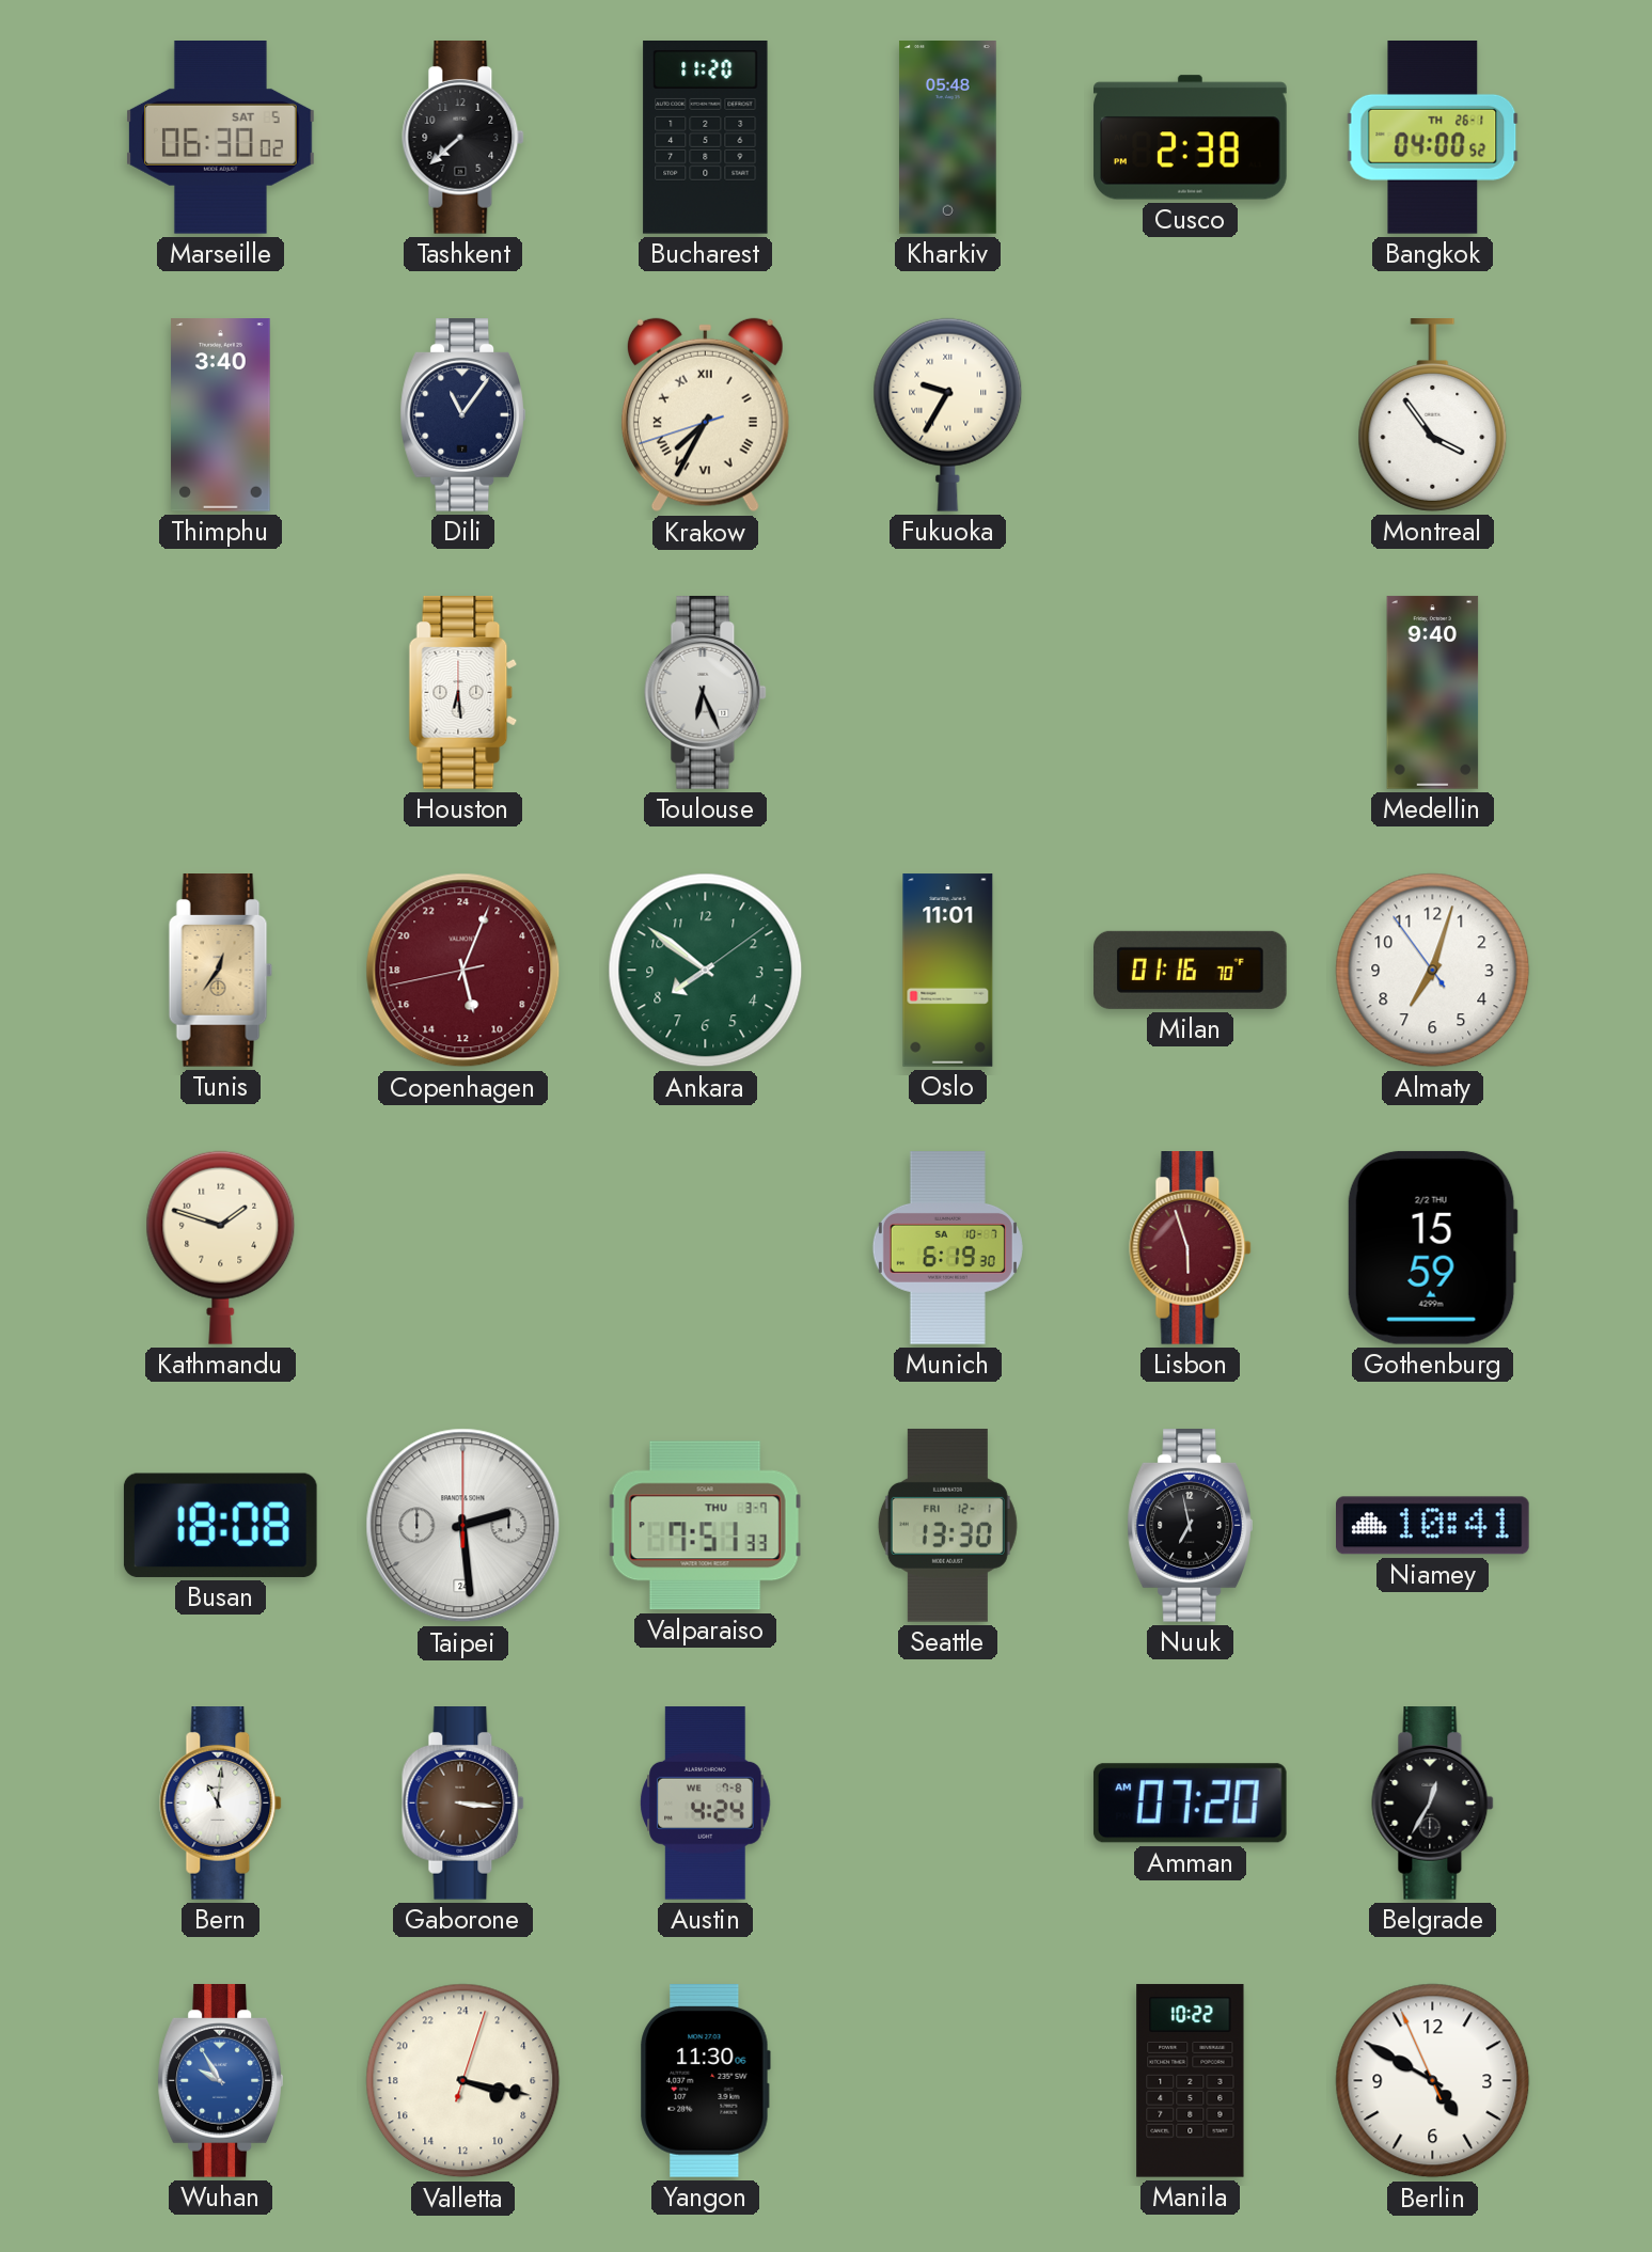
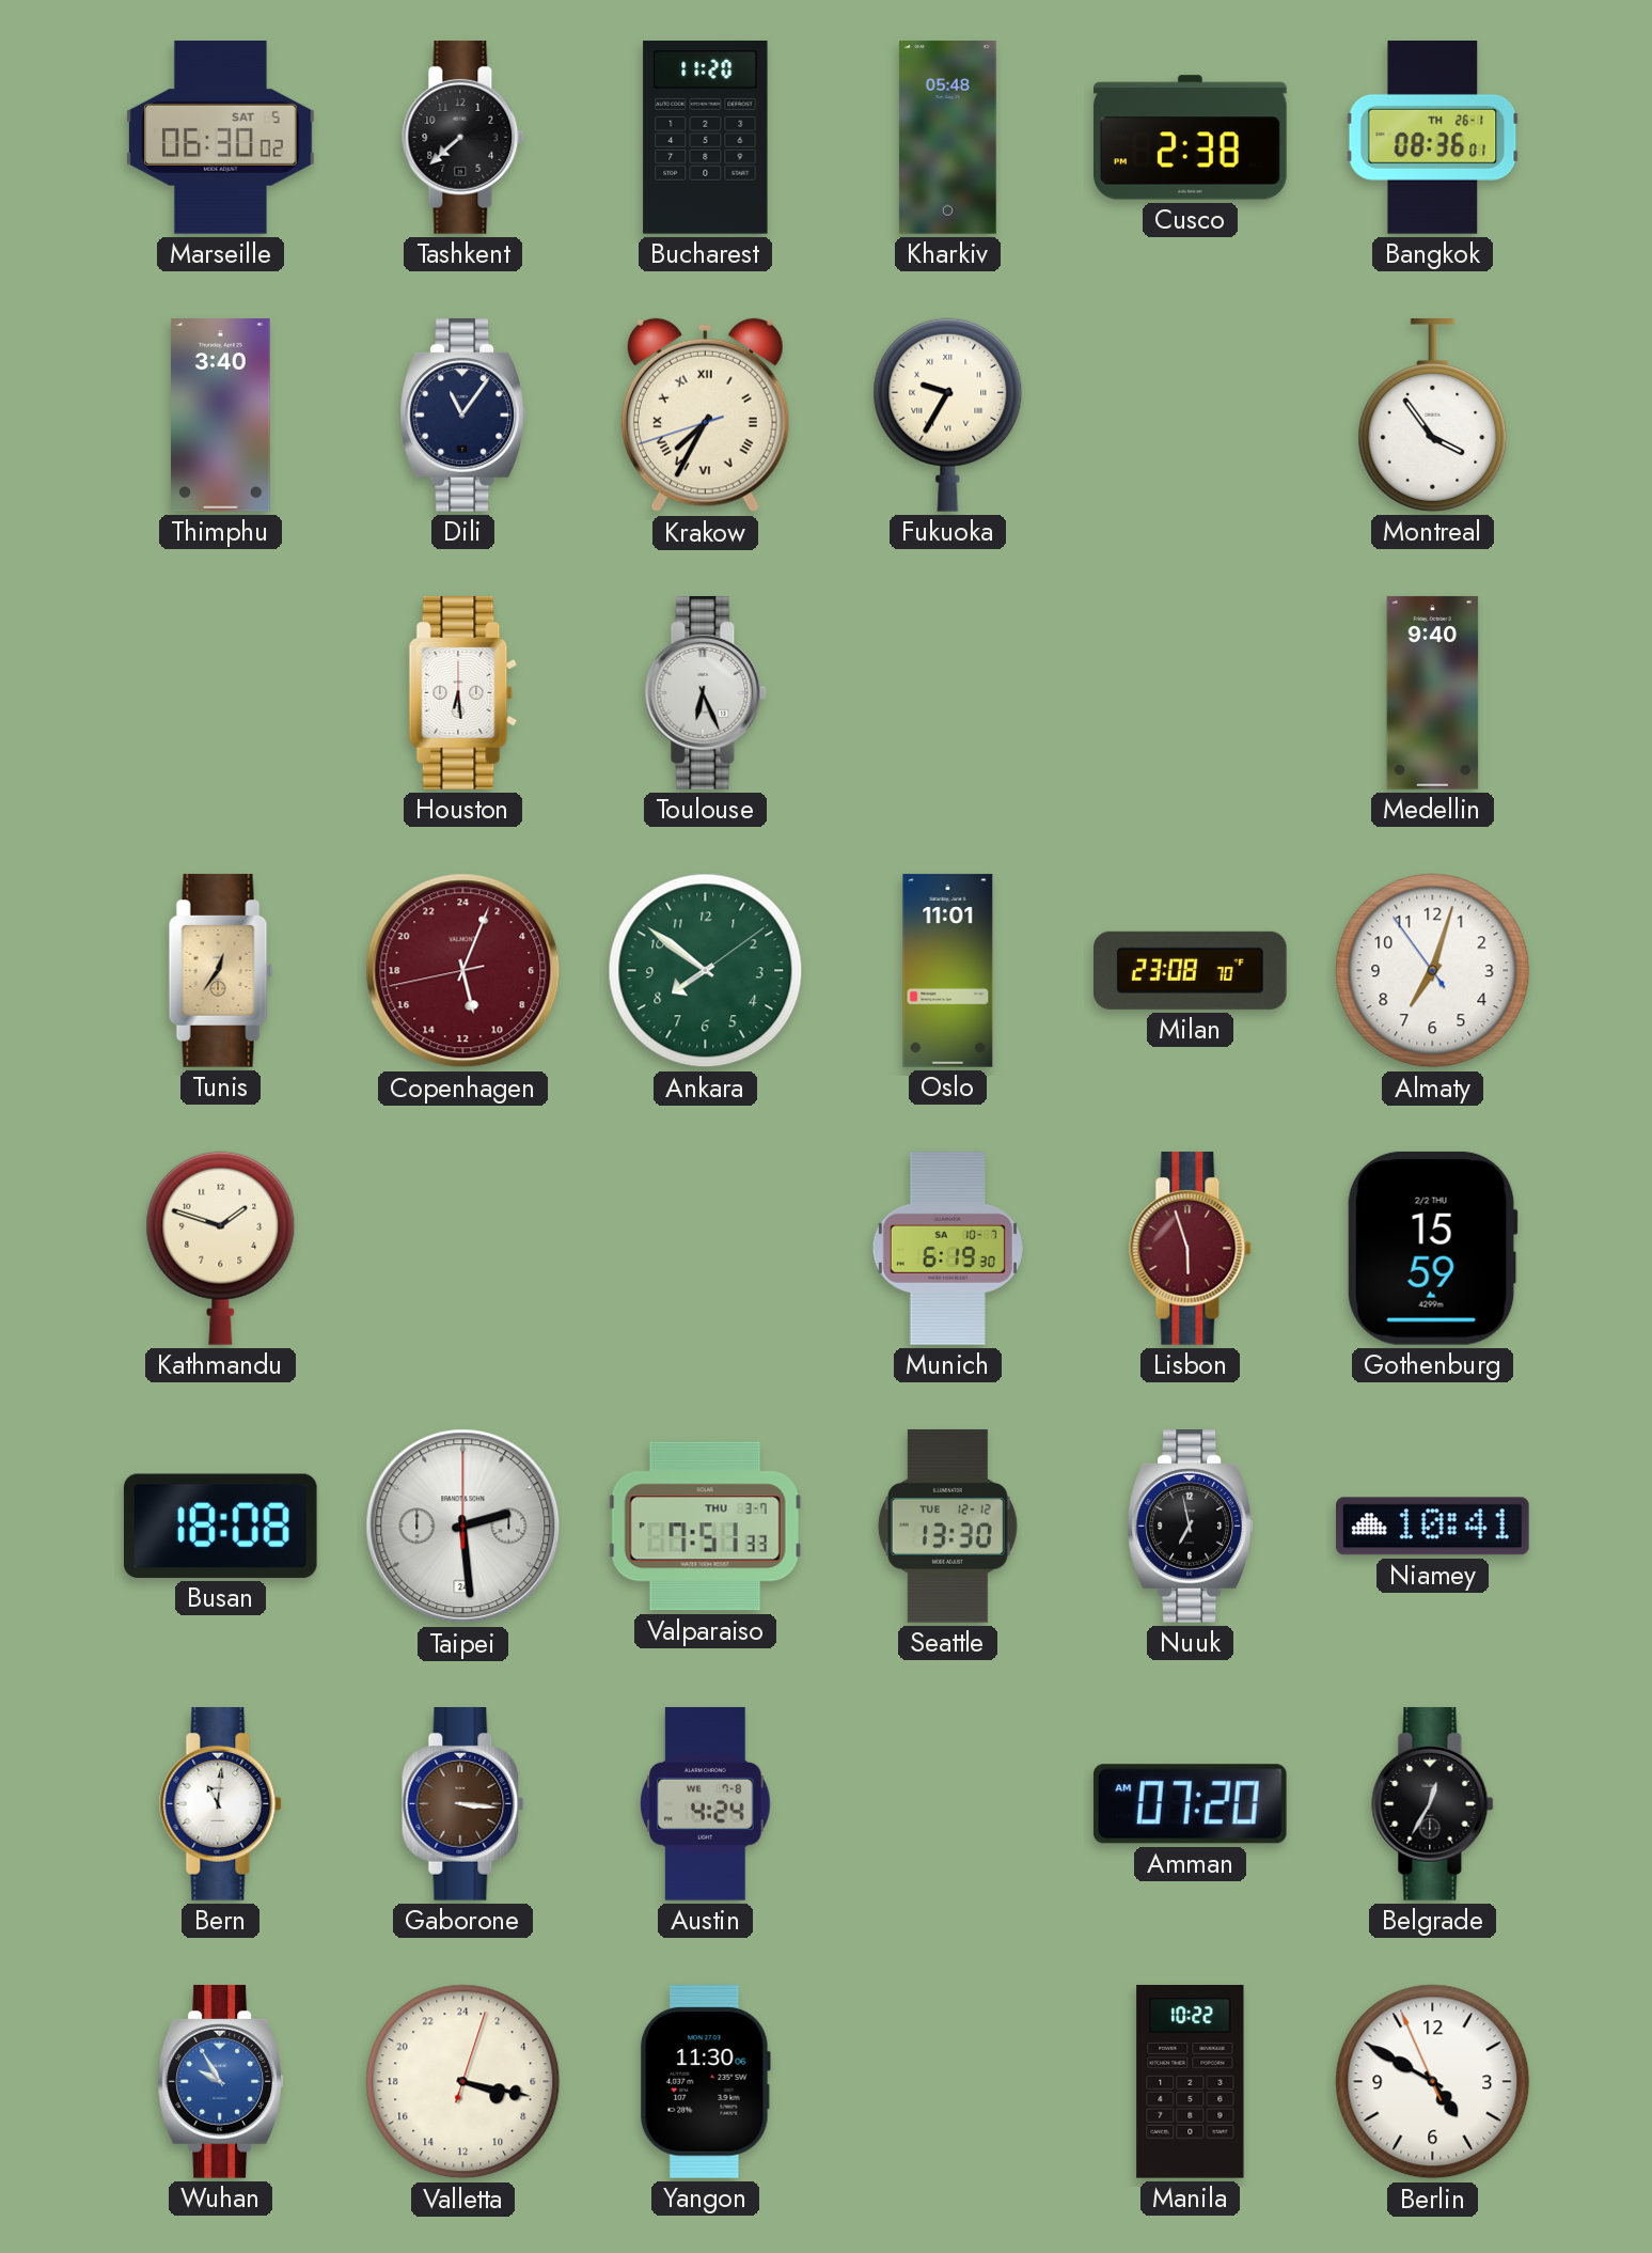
Bangkok: 04:00 -> 08:36
Milan: 01:16 -> 23:08
Seattle date: FRI 12-1 -> TUE 12-12
